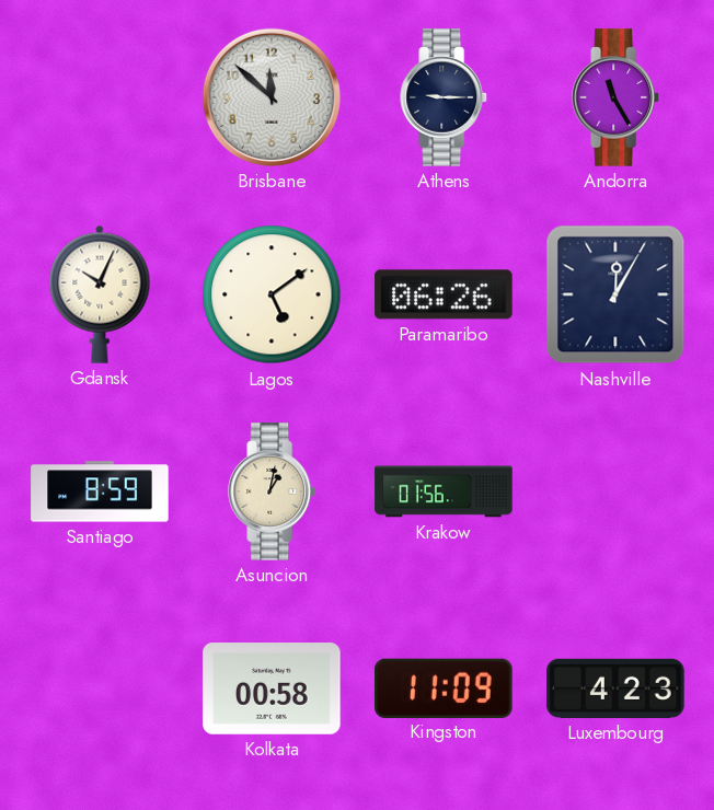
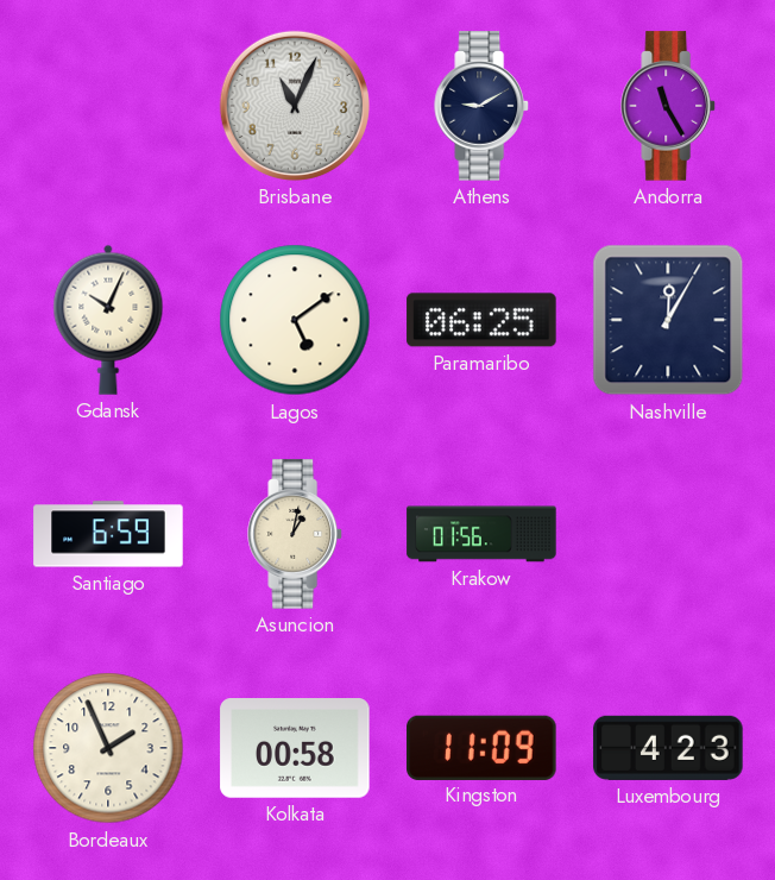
Brisbane: 11:52 -> 11:04
Athens: 9:15 -> 9:10
Paramaribo: 06:26 -> 06:25
Santiago: 8:59 -> 6:59
Bordeaux: none -> 1:56
